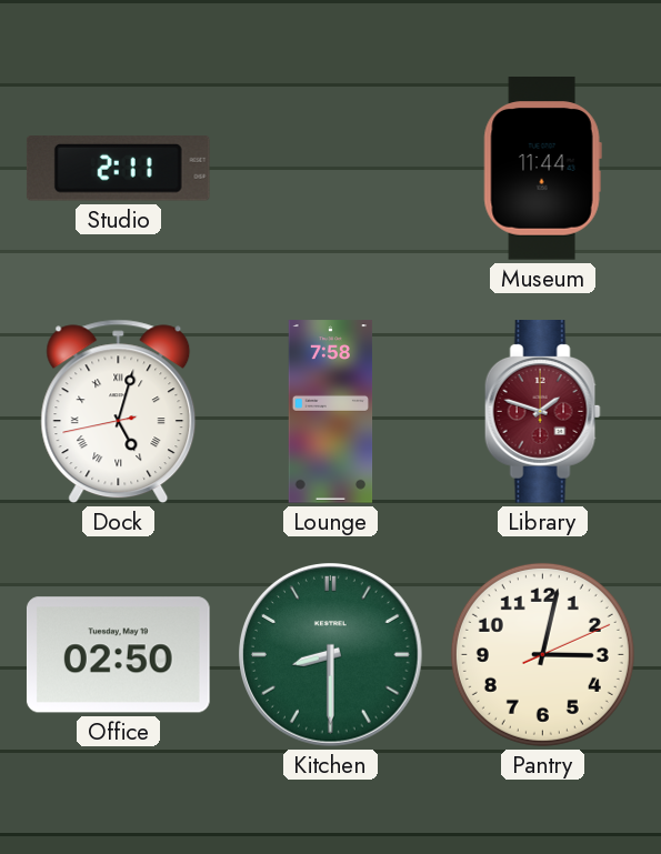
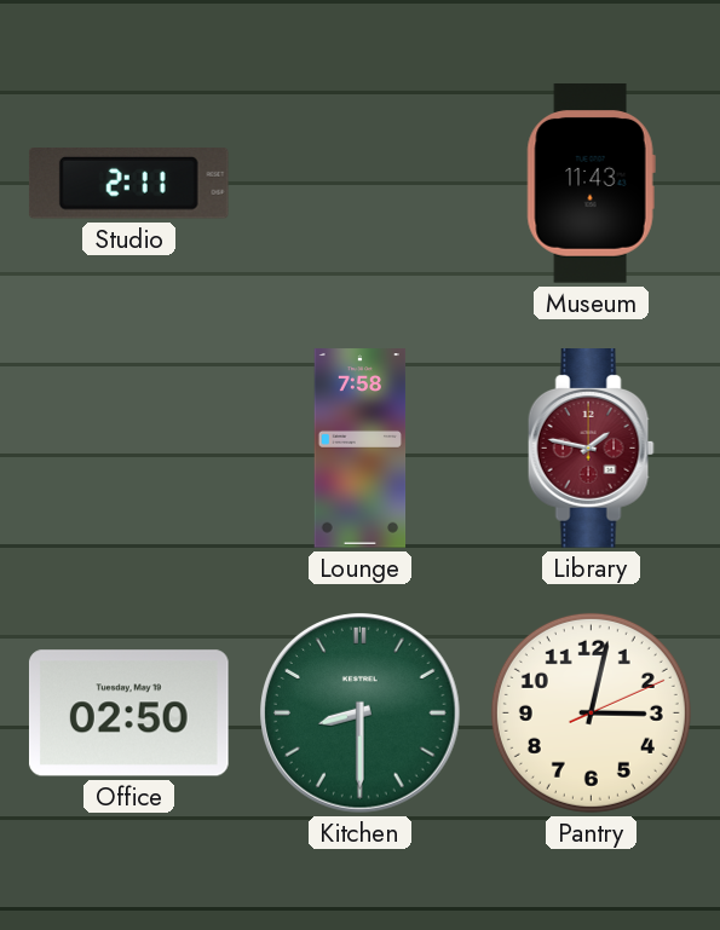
Museum: 11:44 -> 11:43
Dock: 5:02 -> none
Library: 1:48 -> 1:47
